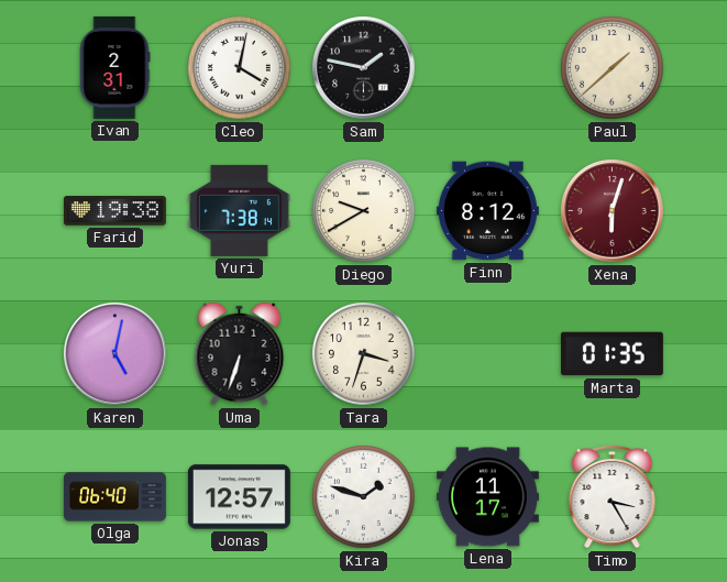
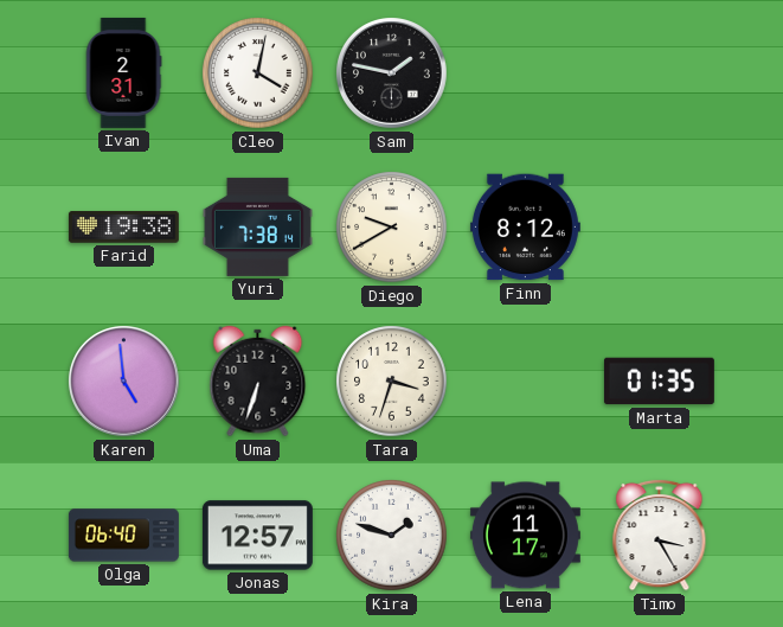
Paul: 1:38 -> none
Xena: 6:03 -> none
Karen: 5:02 -> 4:59
